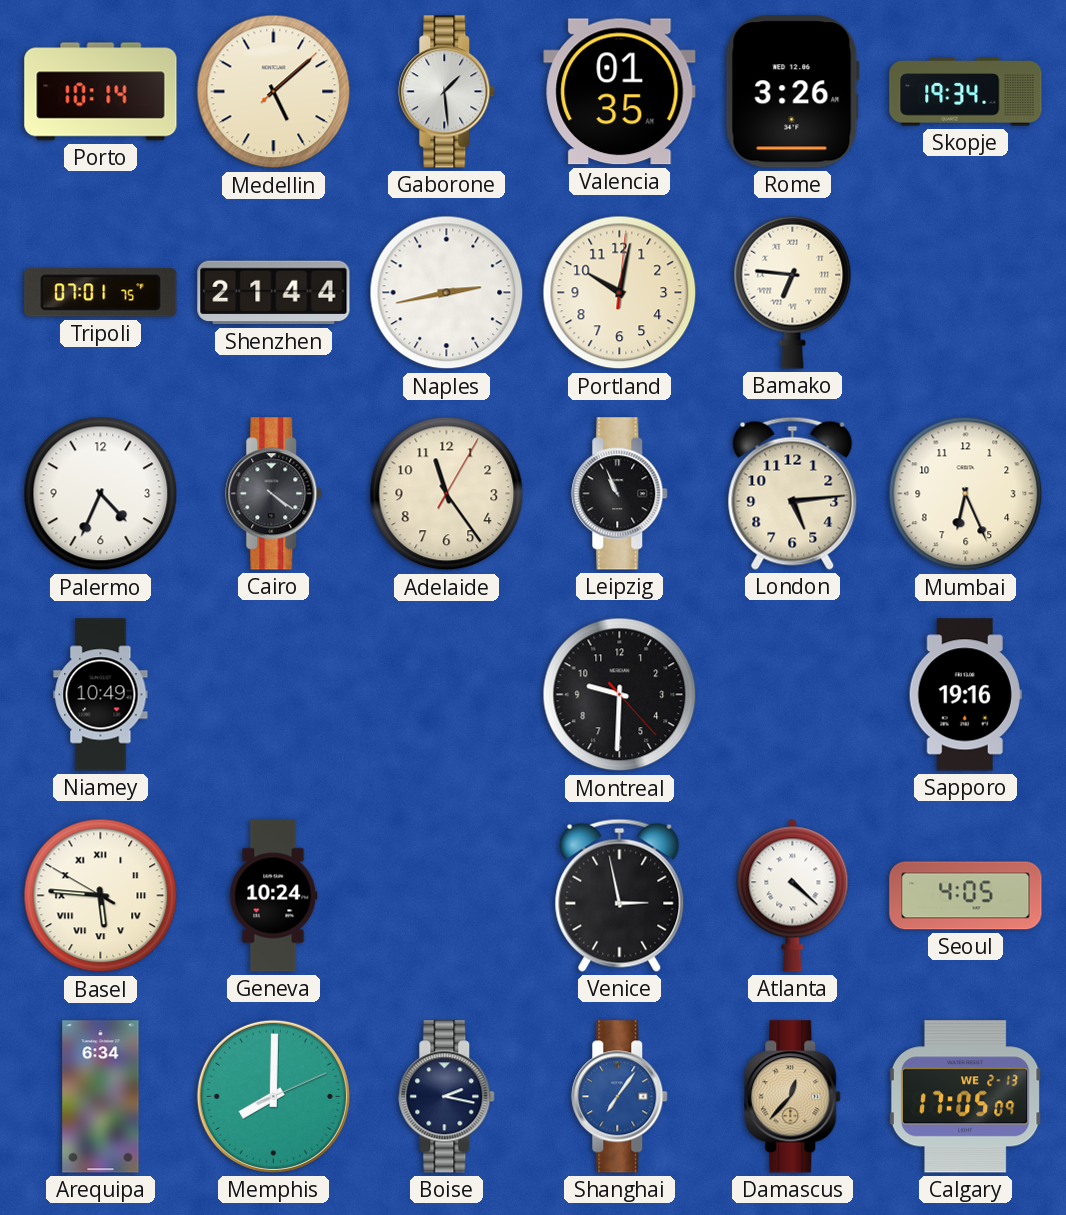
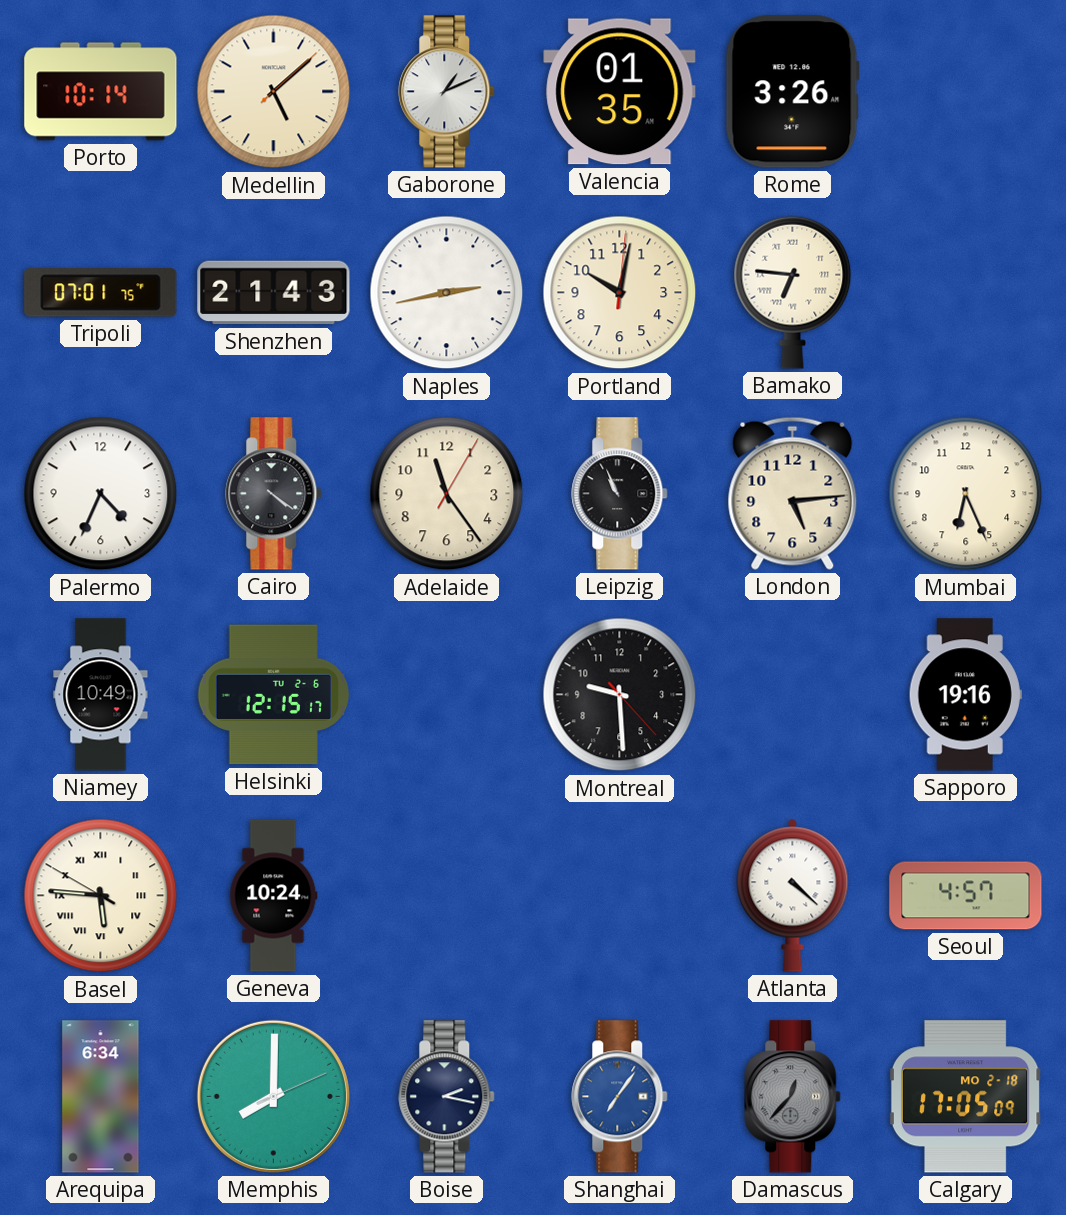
Gaborone: 1:29 -> 1:11
Skopje: 19:34 -> none
Shenzhen: 21:44 -> 21:43
Helsinki: none -> 12:15
Montreal: 9:30 -> 9:29
Venice: 2:58 -> none
Seoul: 4:05 -> 4:57
Damascus dial: champagne -> grey
Calgary date: WE 2-13 -> MO 2-18
